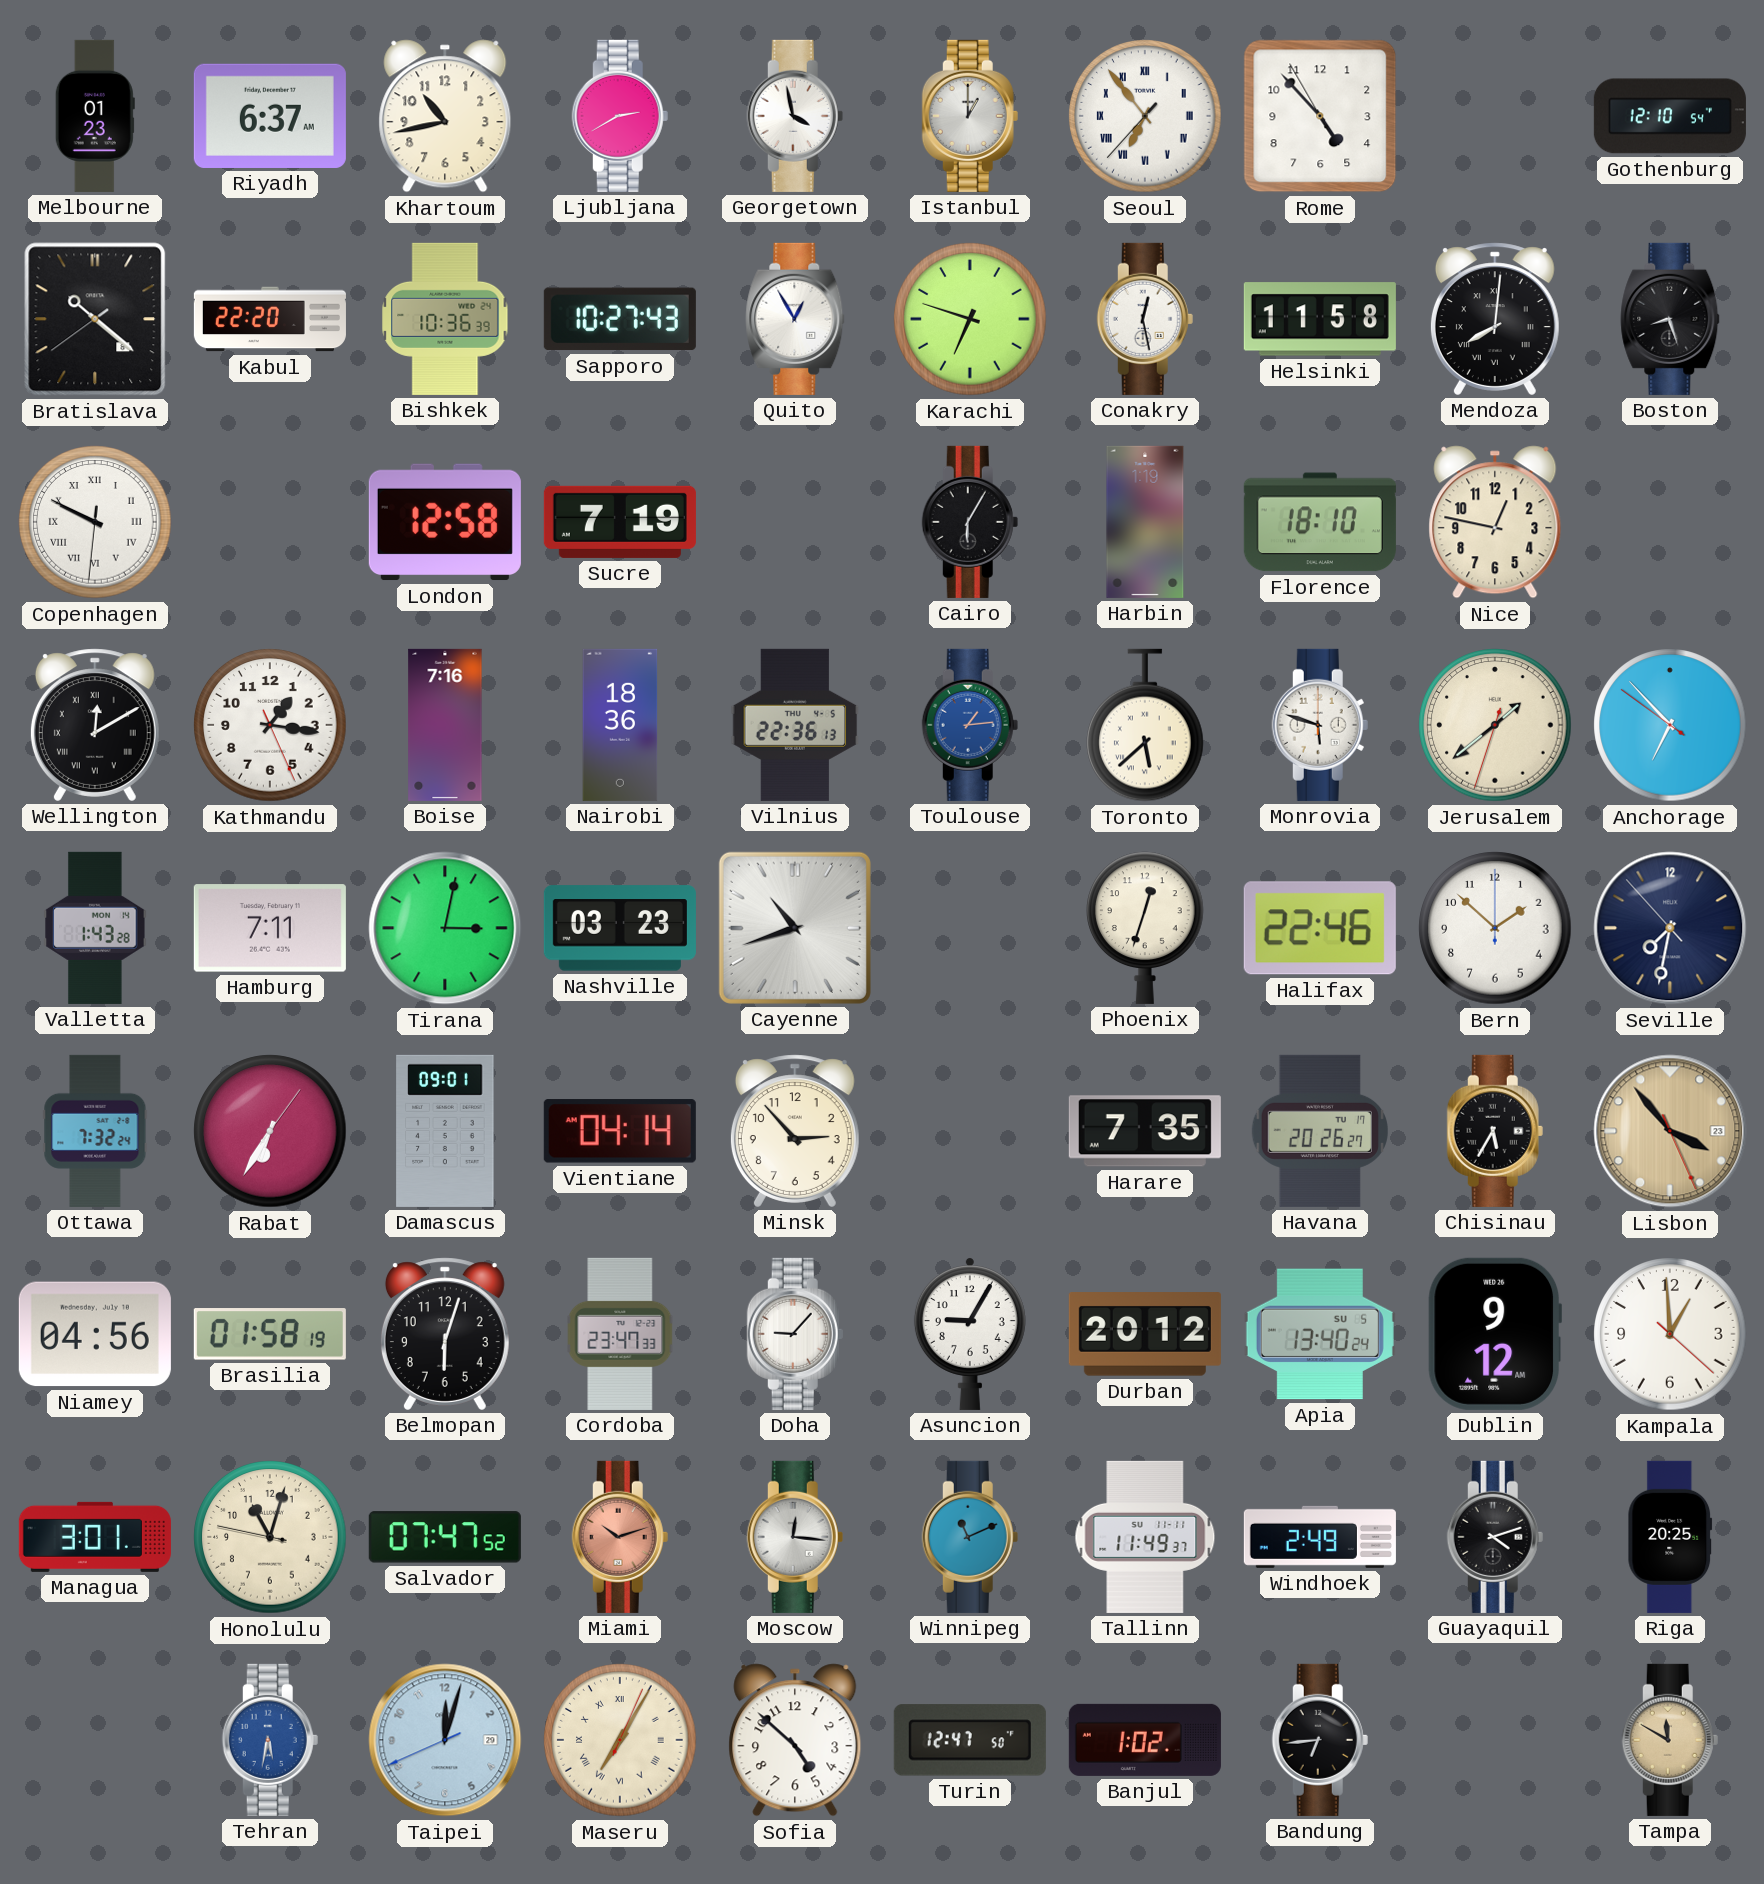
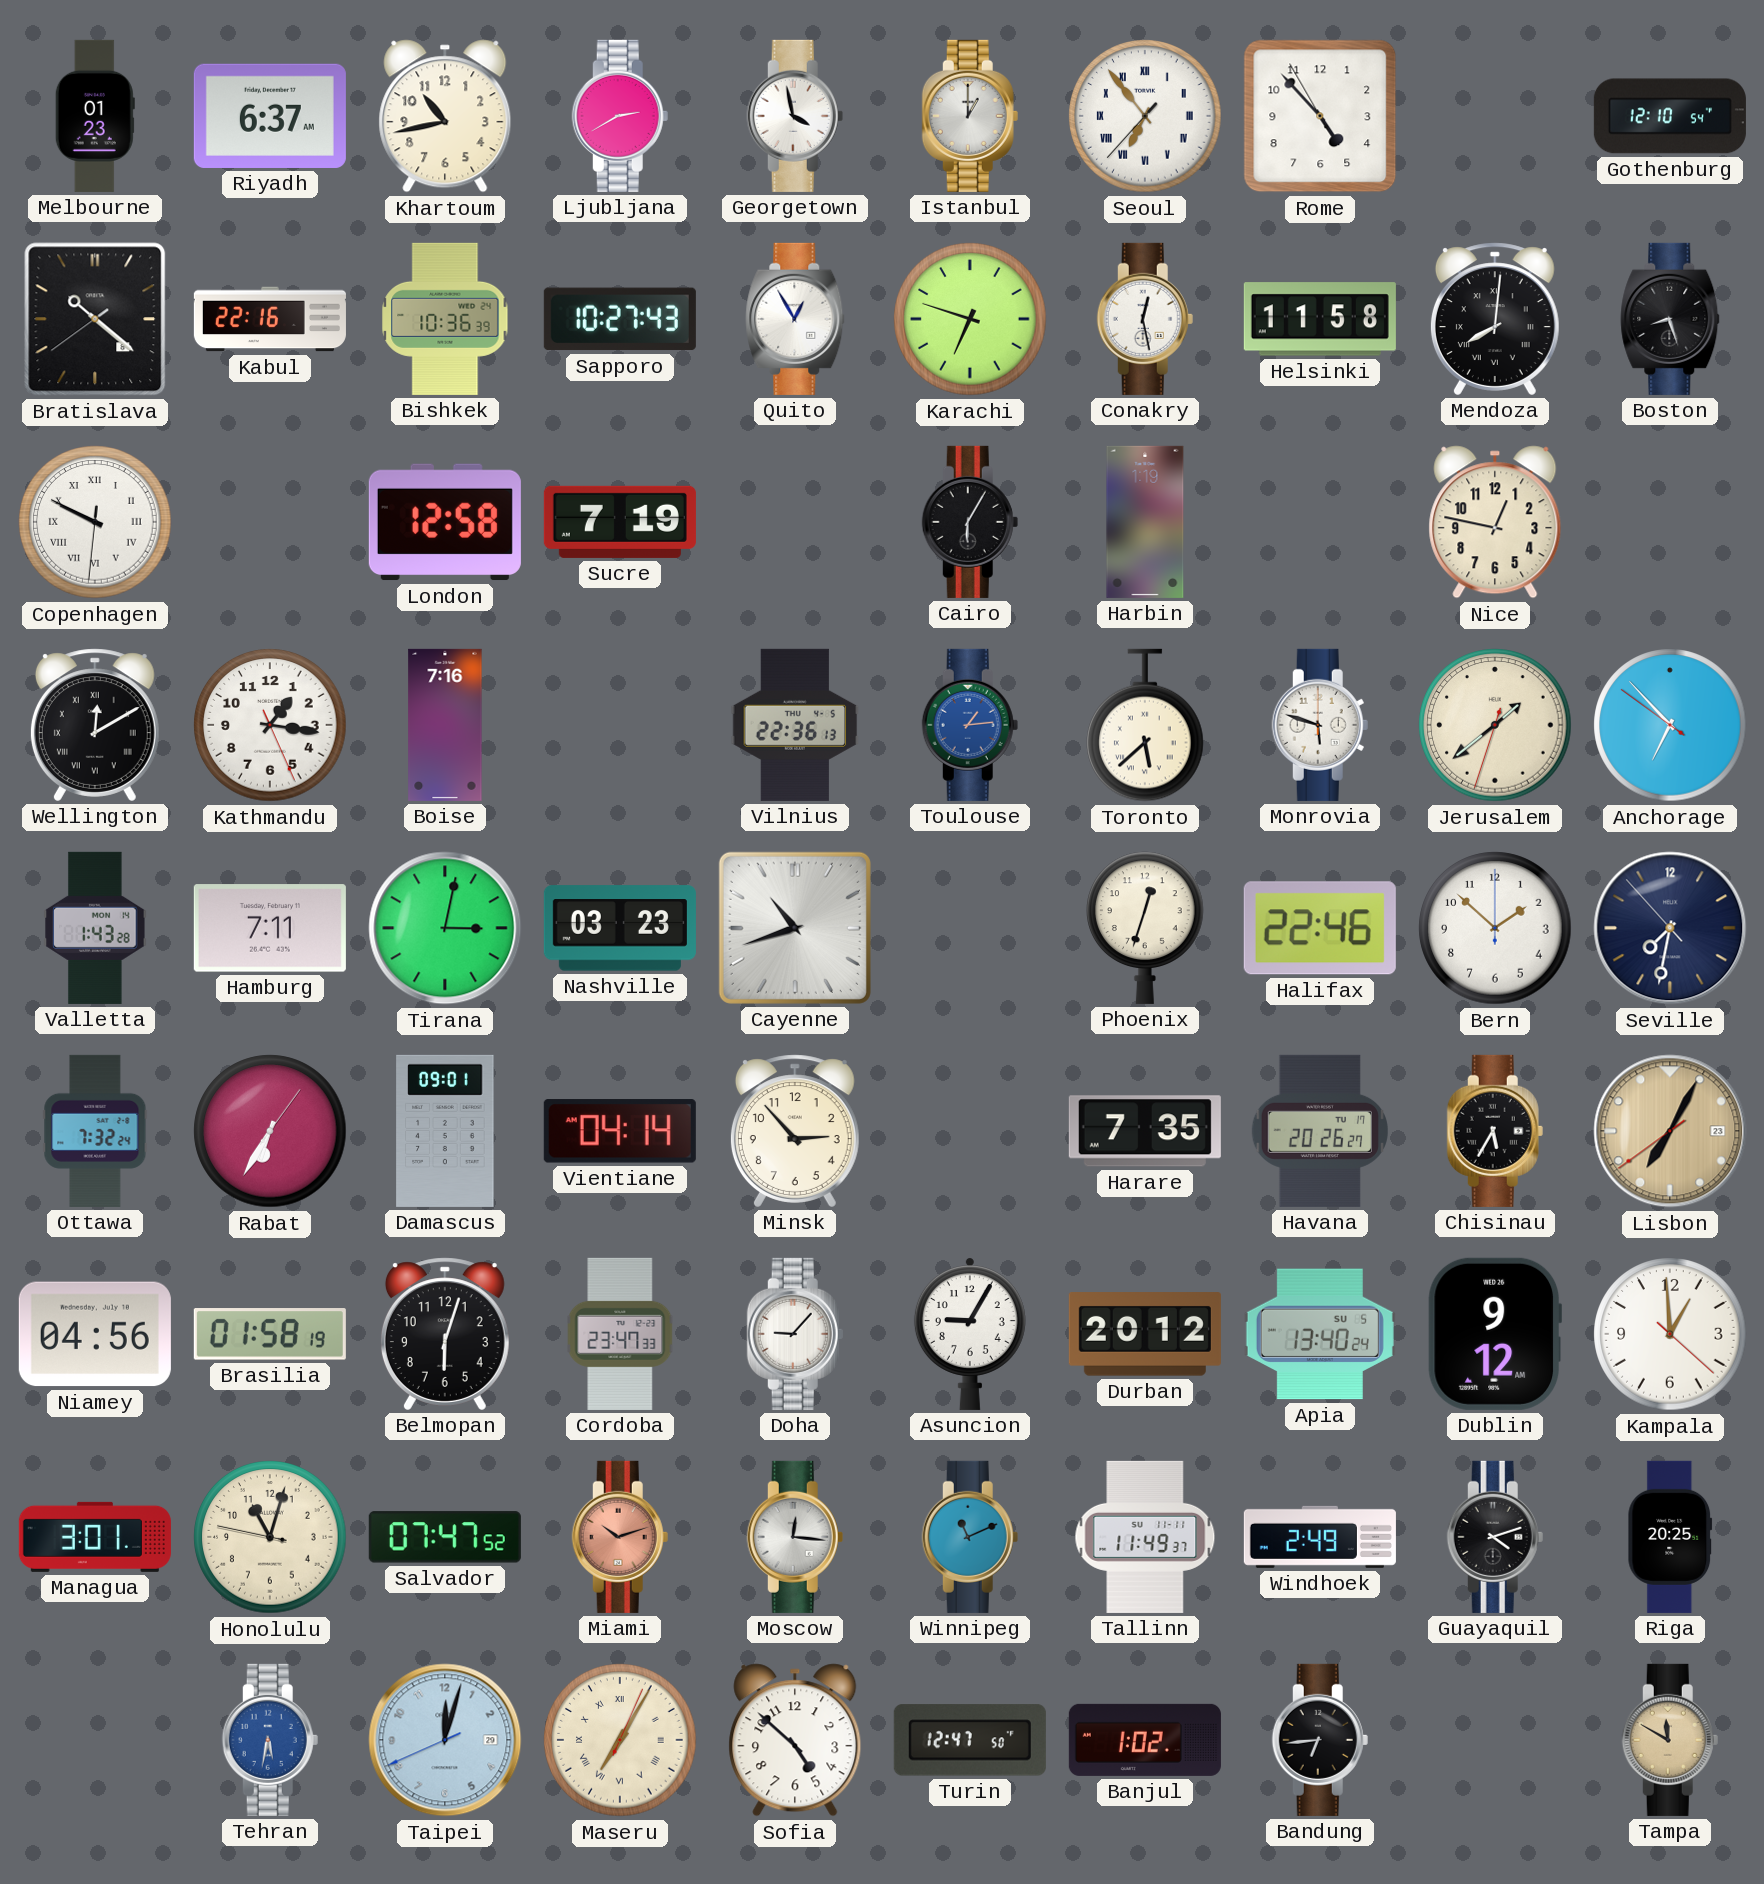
Kabul: 22:20 -> 22:16
Florence: 18:10 -> none
Nairobi: 18:36 -> none
Lisbon: 3:53 -> 7:04
